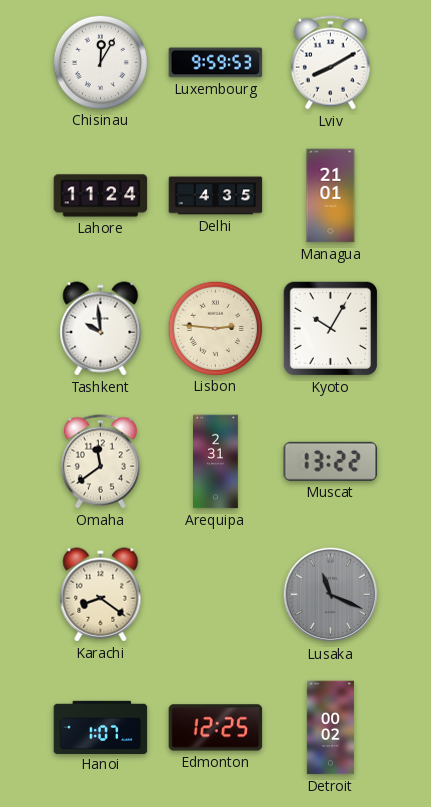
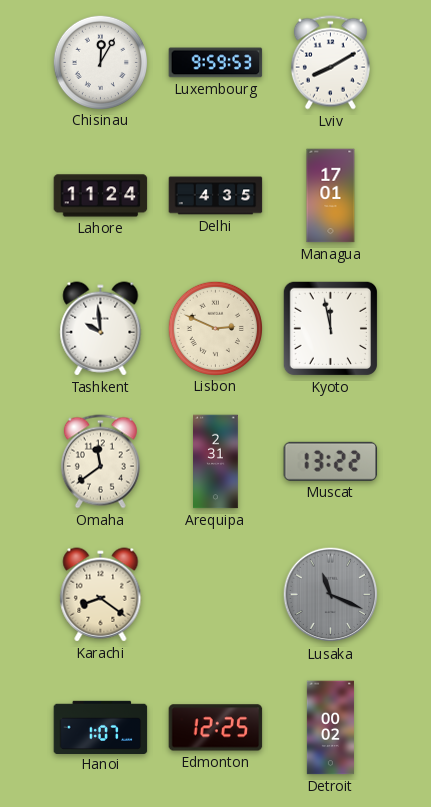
Managua: 21:01 -> 17:01
Lisbon: 2:46 -> 2:49
Kyoto: 10:05 -> 11:58
